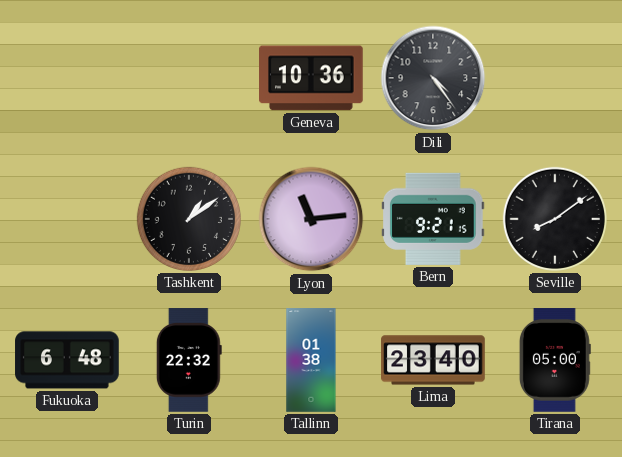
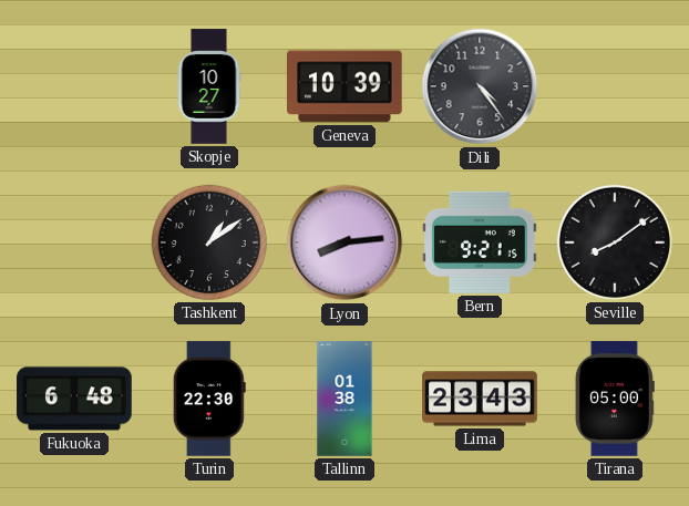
Skopje: none -> 10:27
Geneva: 10:36 -> 10:39
Lyon: 11:14 -> 8:14
Turin: 22:32 -> 22:30
Lima: 23:40 -> 23:43
